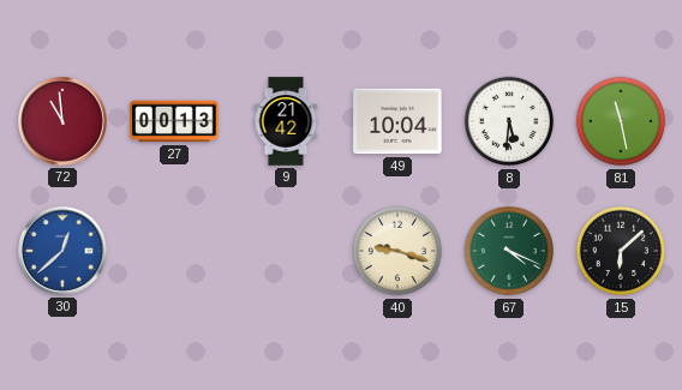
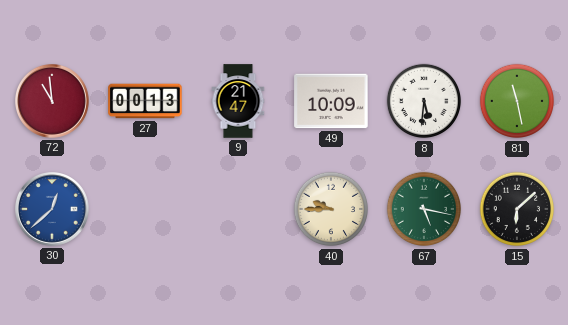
9: 21:42 -> 21:47
49: 10:04 -> 10:09
40: 9:18 -> 9:45
67: 4:19 -> 5:17
